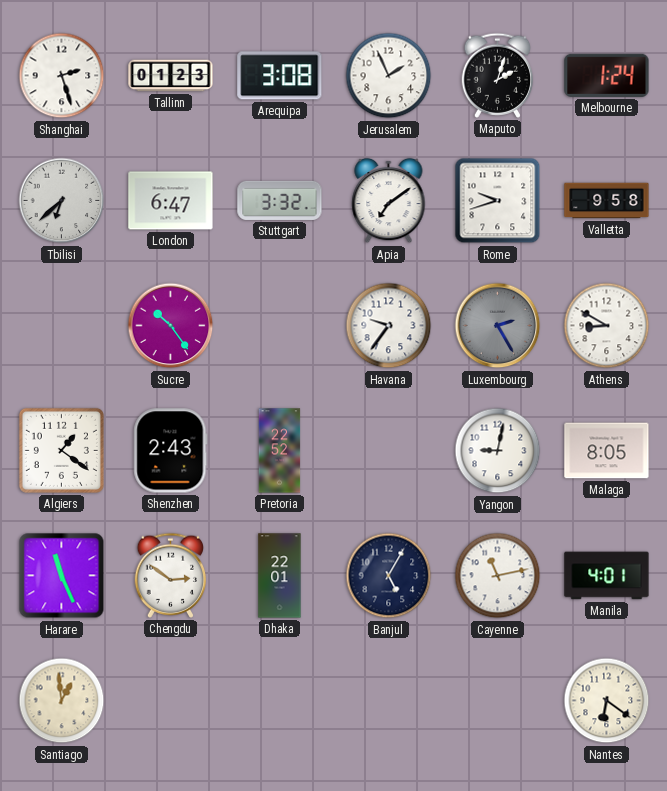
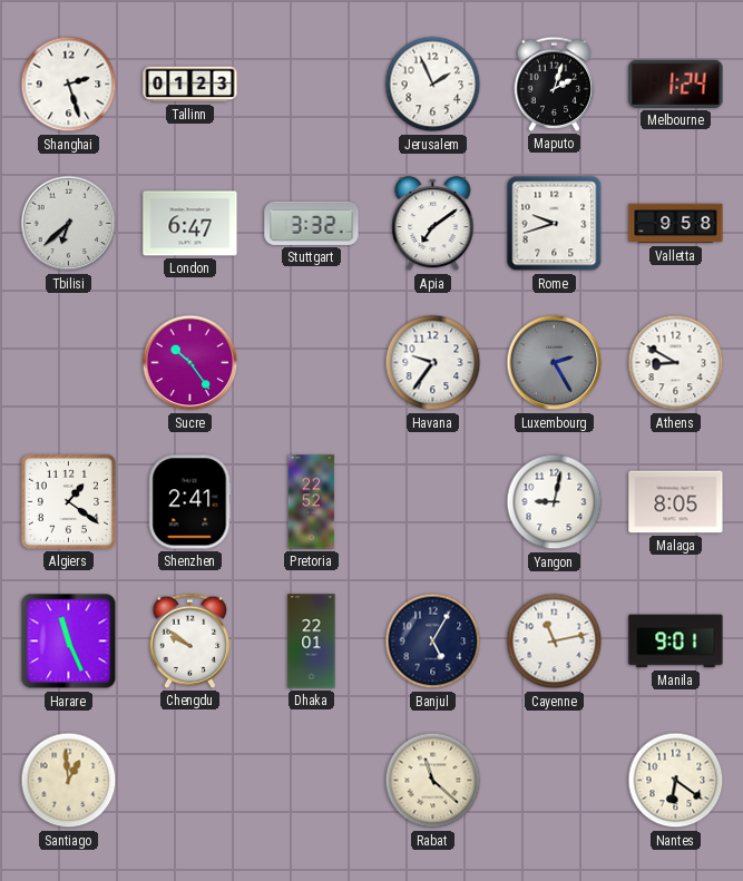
Arequipa: 3:08 -> none
Shenzhen: 2:43 -> 2:41
Chengdu: 2:51 -> 9:51
Manila: 4:01 -> 9:01
Rabat: none -> 11:22
